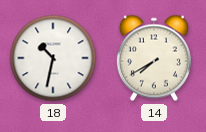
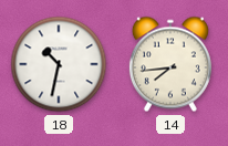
14: 7:40 -> 7:44
